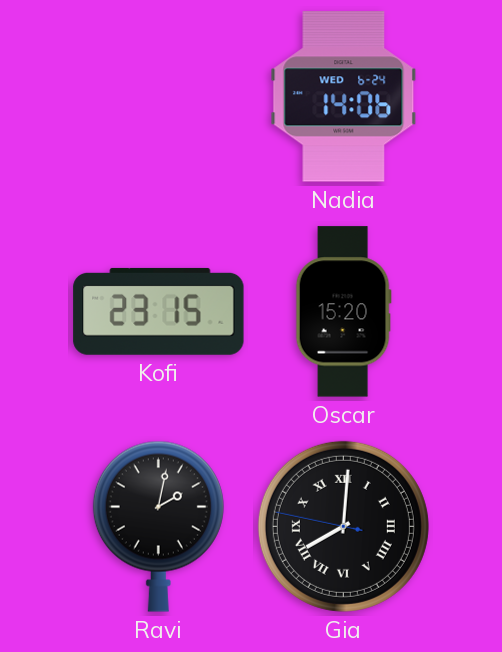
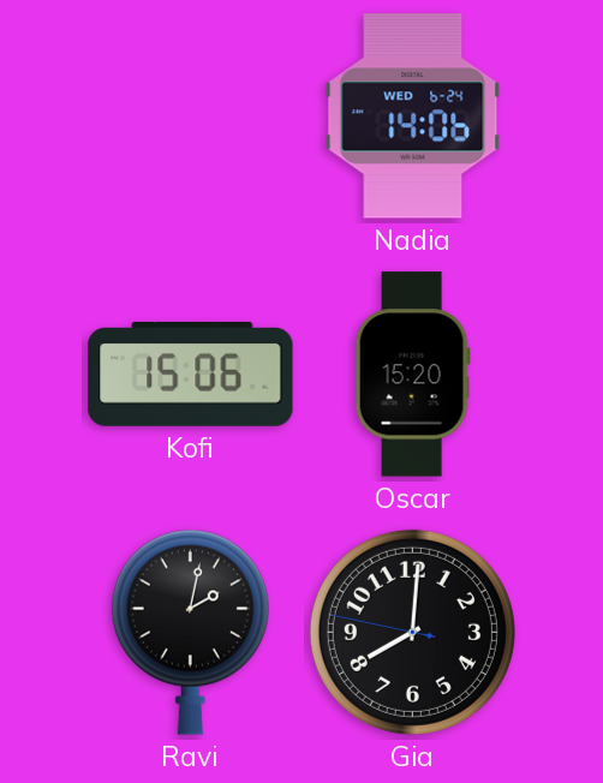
Kofi: 23:15 -> 15:06
Gia numerals: Roman -> Arabic
